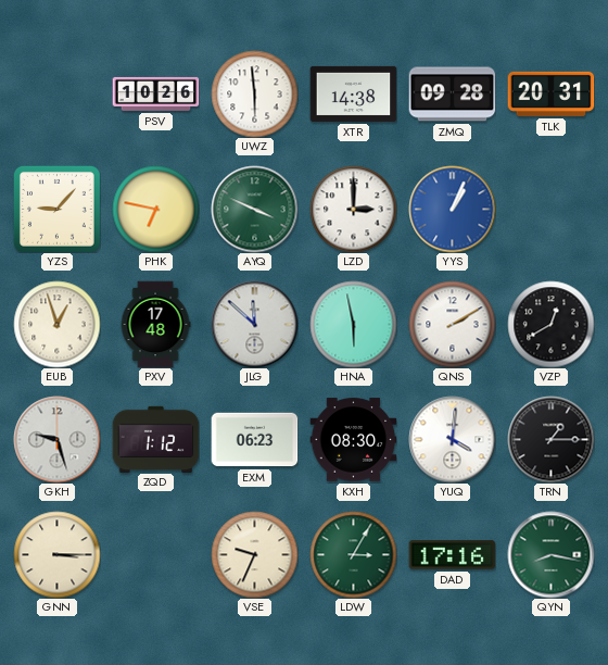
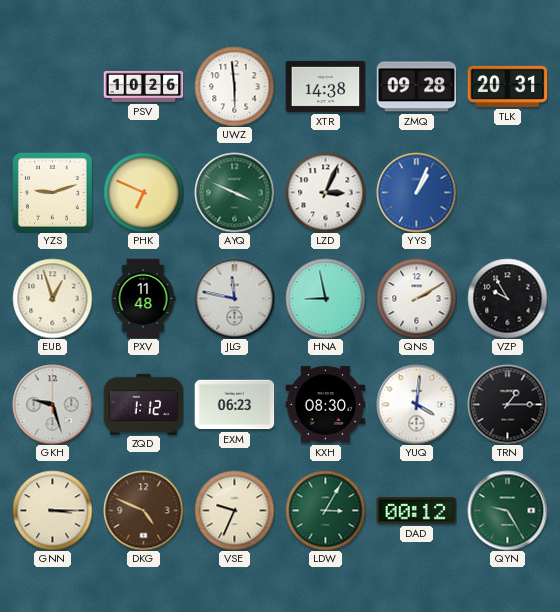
YZS: 9:07 -> 9:12
PHK: 6:47 -> 6:49
LZD: 3:00 -> 3:04
PXV: 17:48 -> 11:48
JLG: 11:52 -> 11:47
HNA: 5:58 -> 8:58
VZP: 12:40 -> 9:55
DKG: none -> 4:49
DAD: 17:16 -> 00:12
QYN: 8:17 -> 9:25
